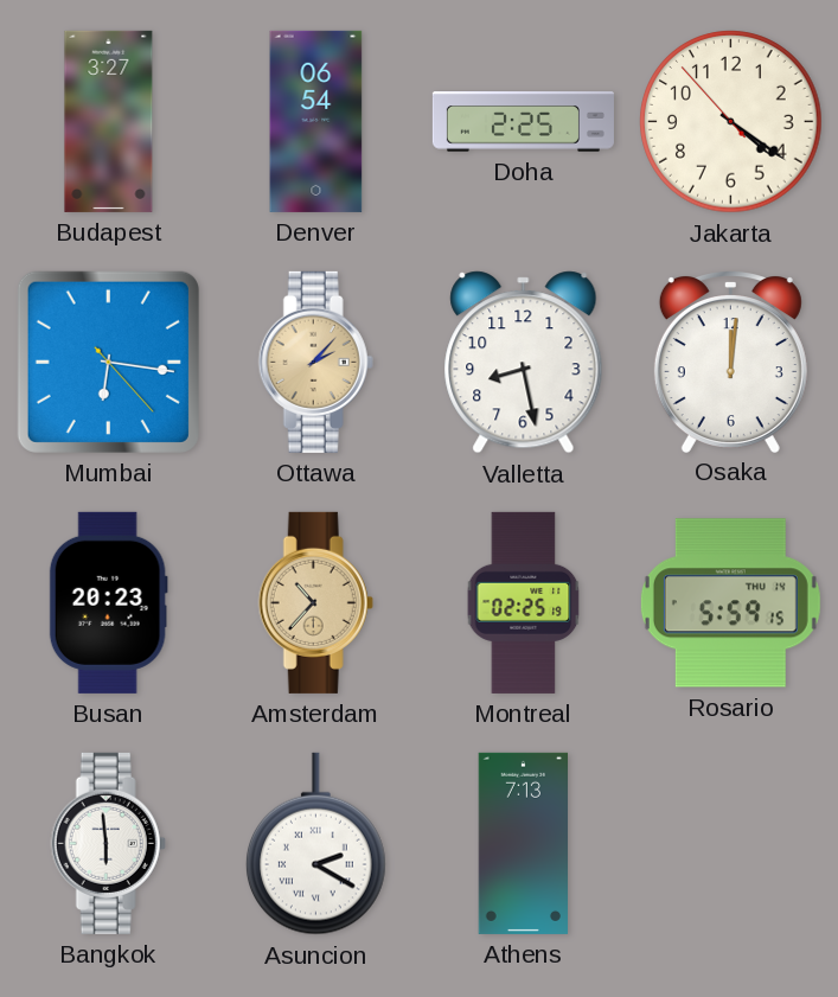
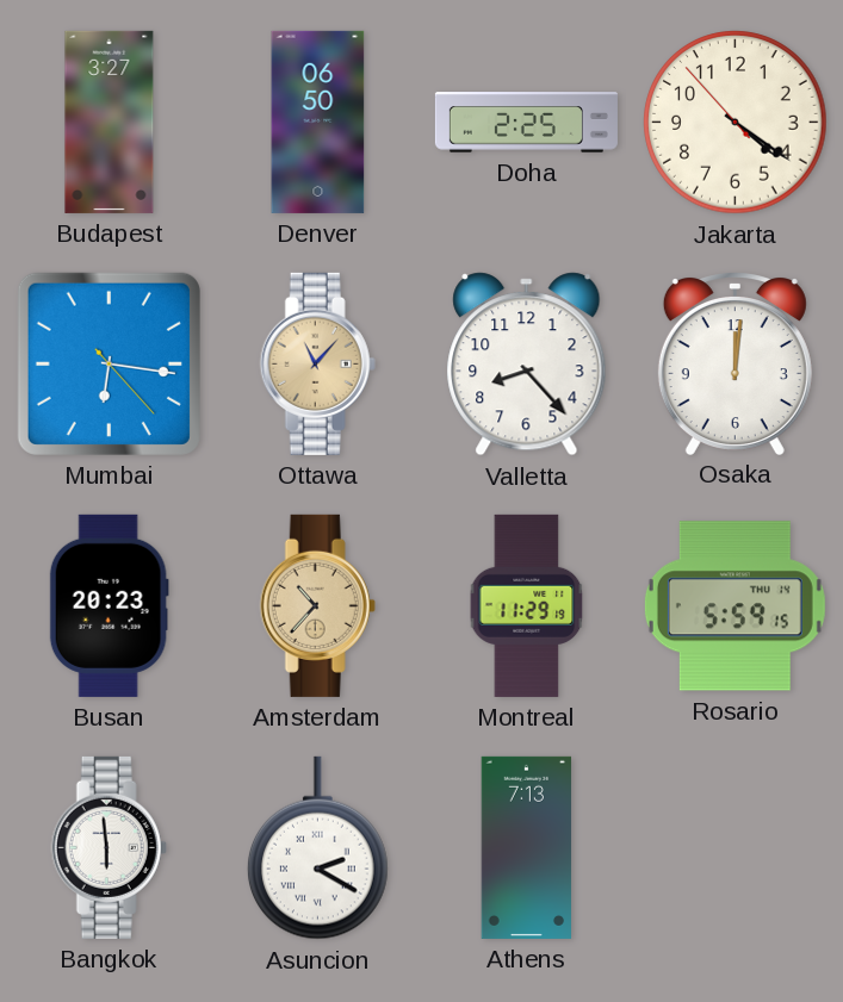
Denver: 06:54 -> 06:50
Ottawa: 2:07 -> 11:07
Valletta: 8:28 -> 8:23
Montreal: 02:25 -> 11:29
